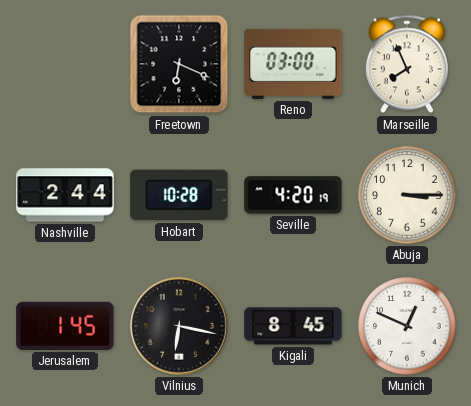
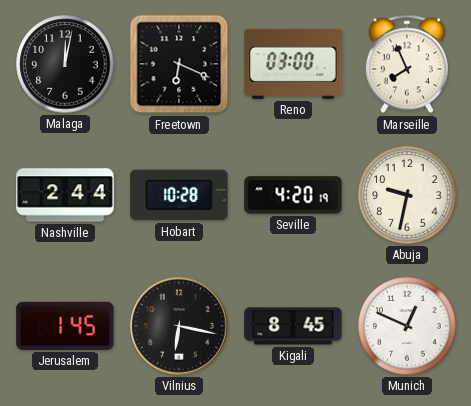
Malaga: none -> 12:02
Abuja: 3:15 -> 9:32
